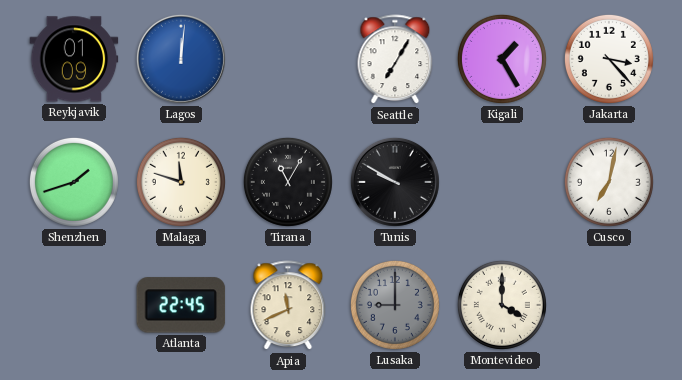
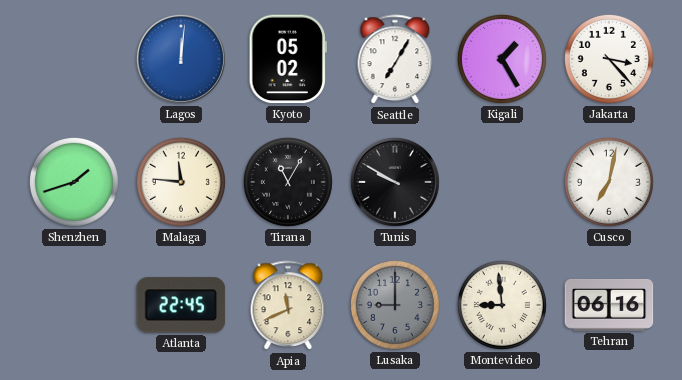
Reykjavik: 01:09 -> none
Kyoto: none -> 05:02
Malaga: 11:48 -> 11:46
Montevideo: 4:00 -> 8:59
Tehran: none -> 06:16
